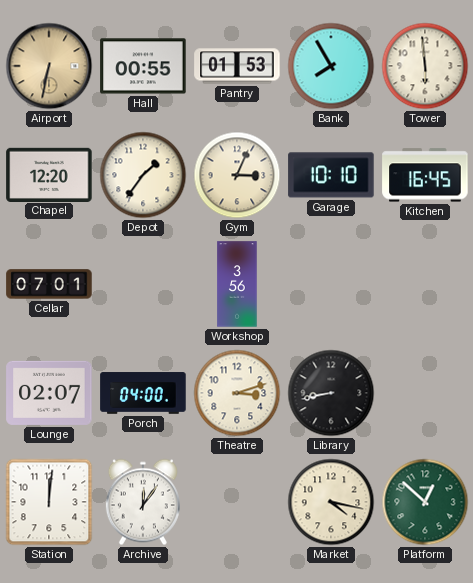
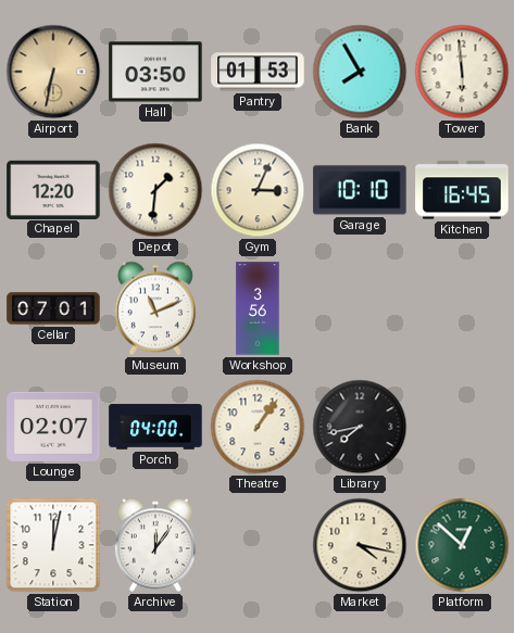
Hall: 00:55 -> 03:50
Depot: 1:36 -> 1:31
Museum: none -> 11:11
Theatre: 3:12 -> 1:06
Library: 8:43 -> 7:43
Station: 12:01 -> 12:02
